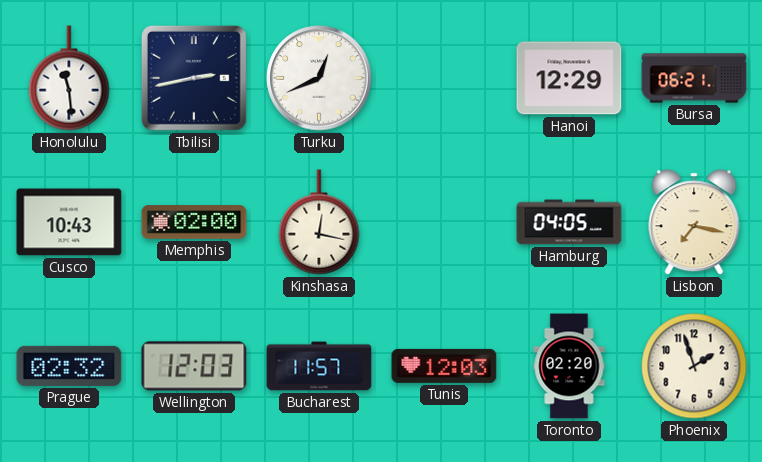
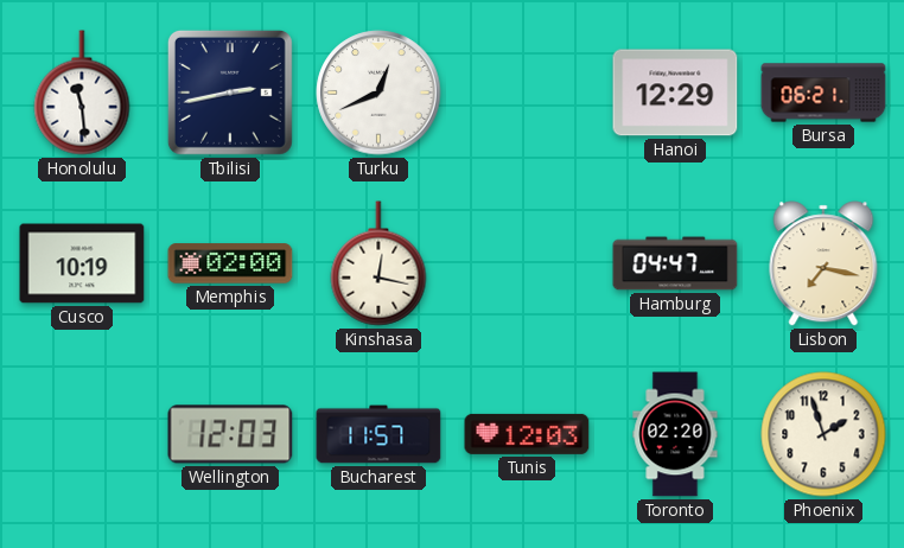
Cusco: 10:43 -> 10:19
Hamburg: 04:05 -> 04:47
Prague: 02:32 -> none
